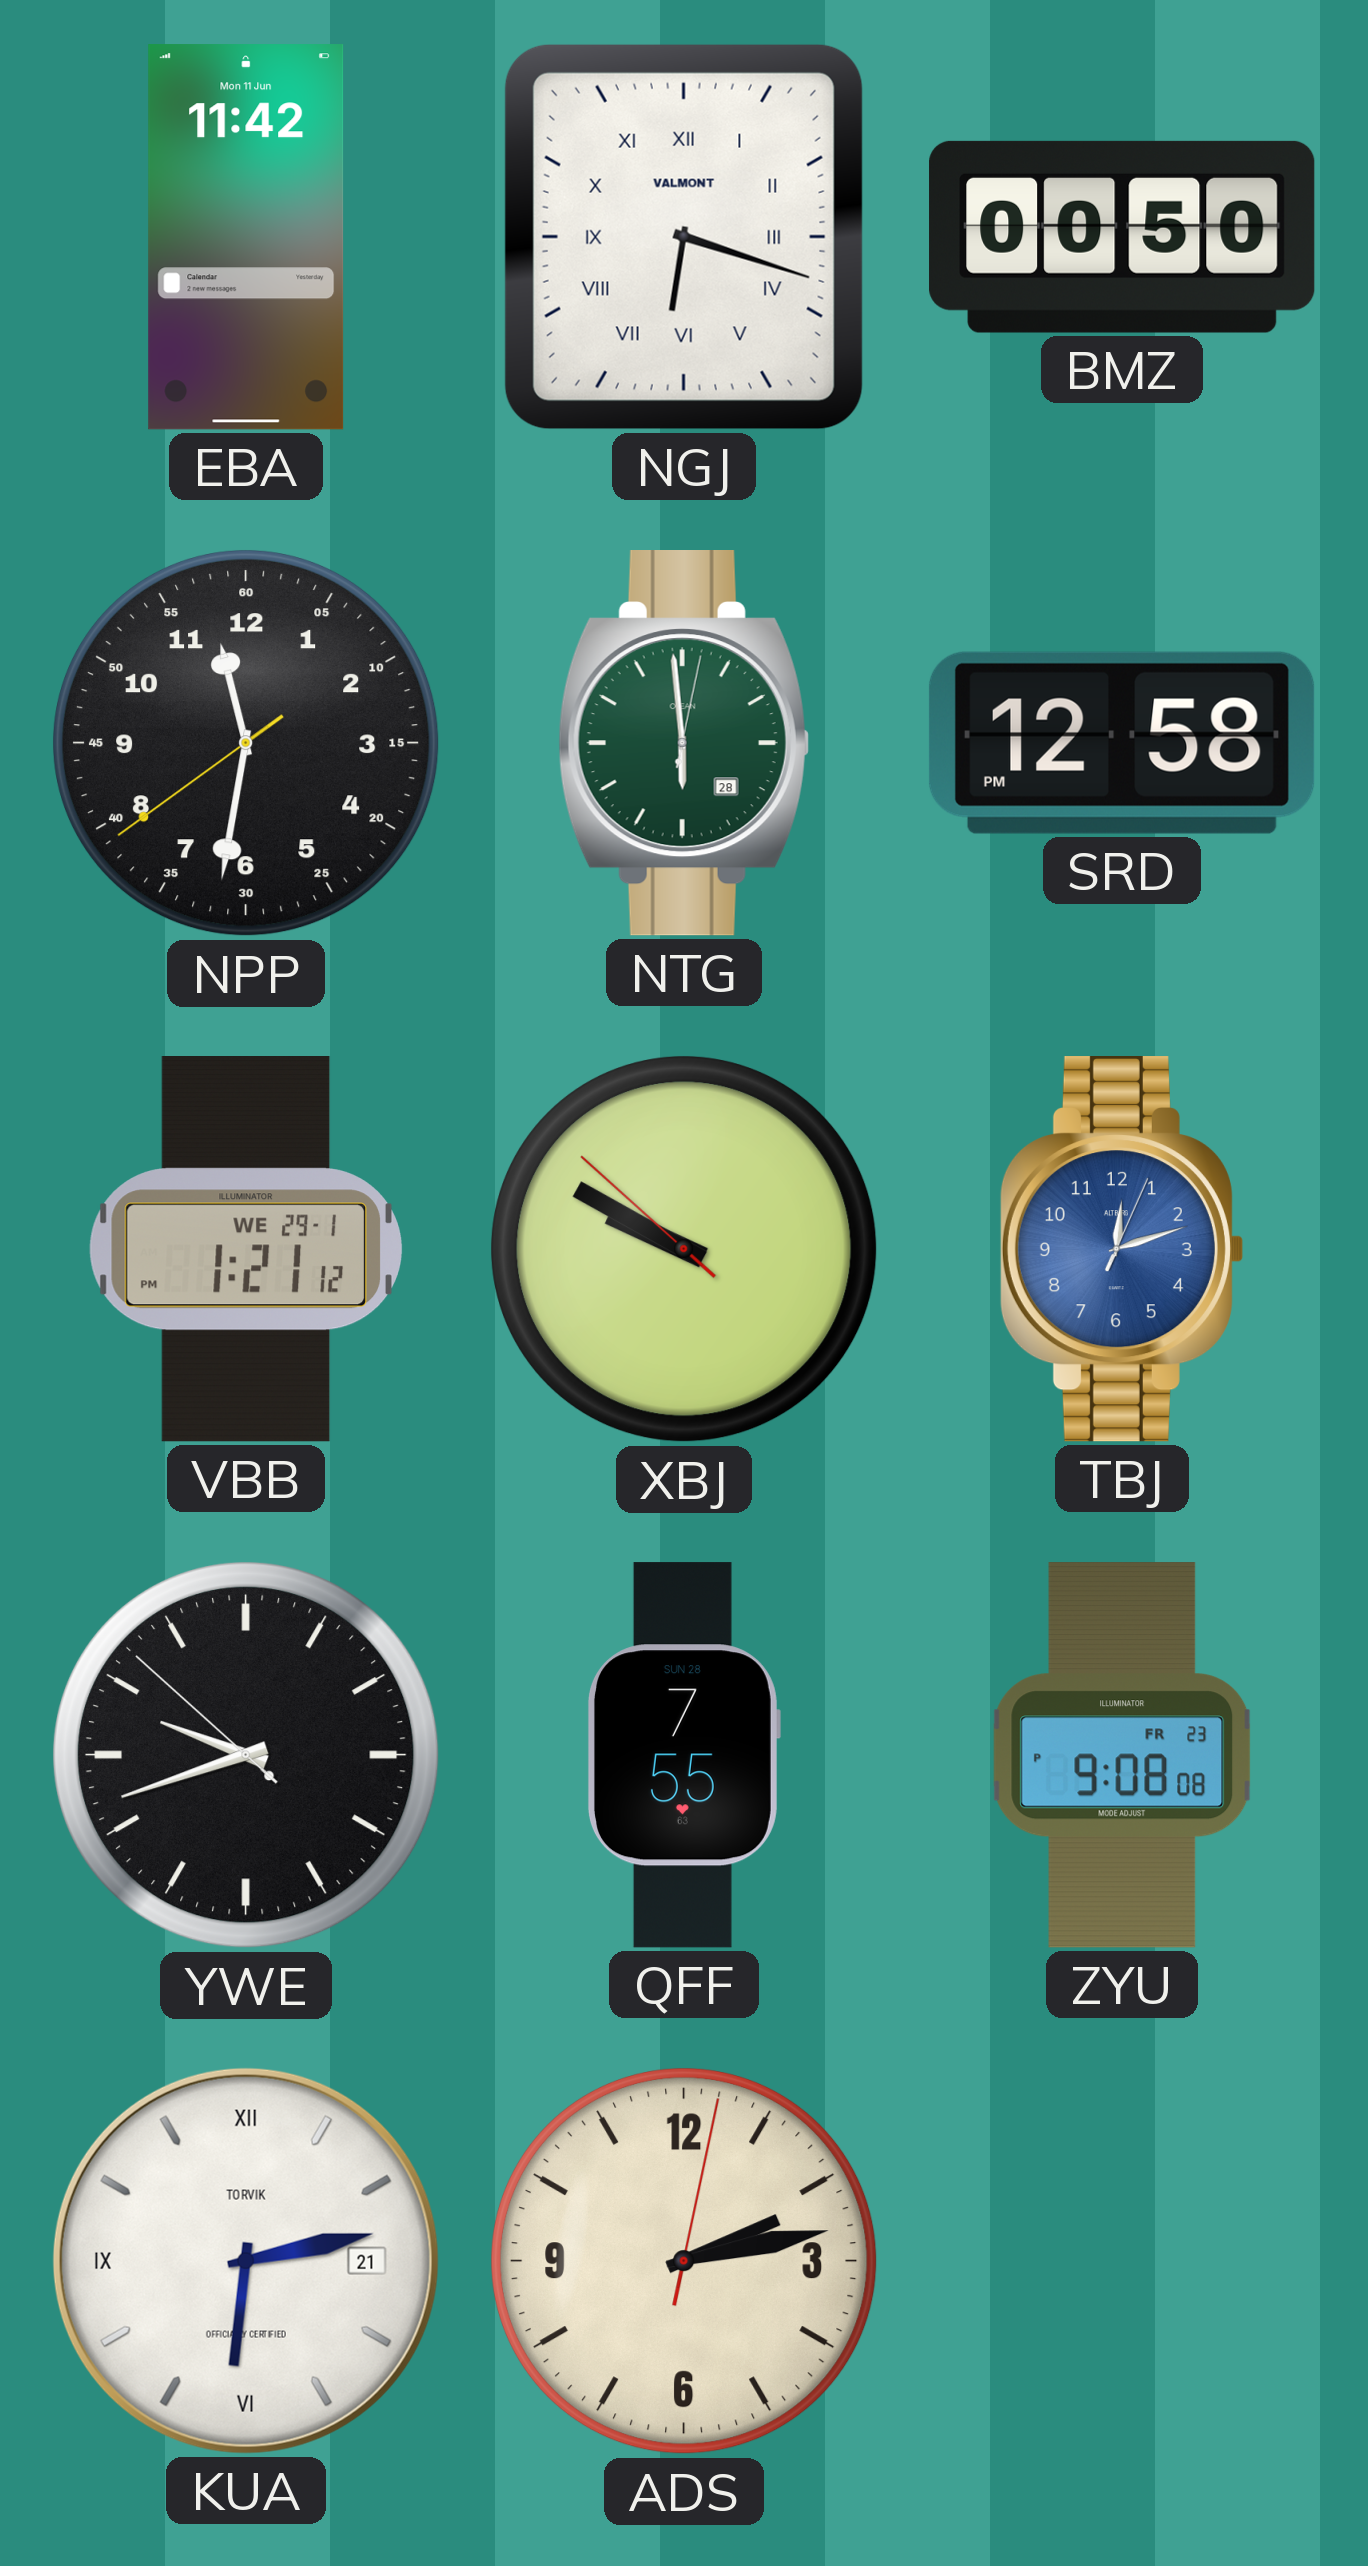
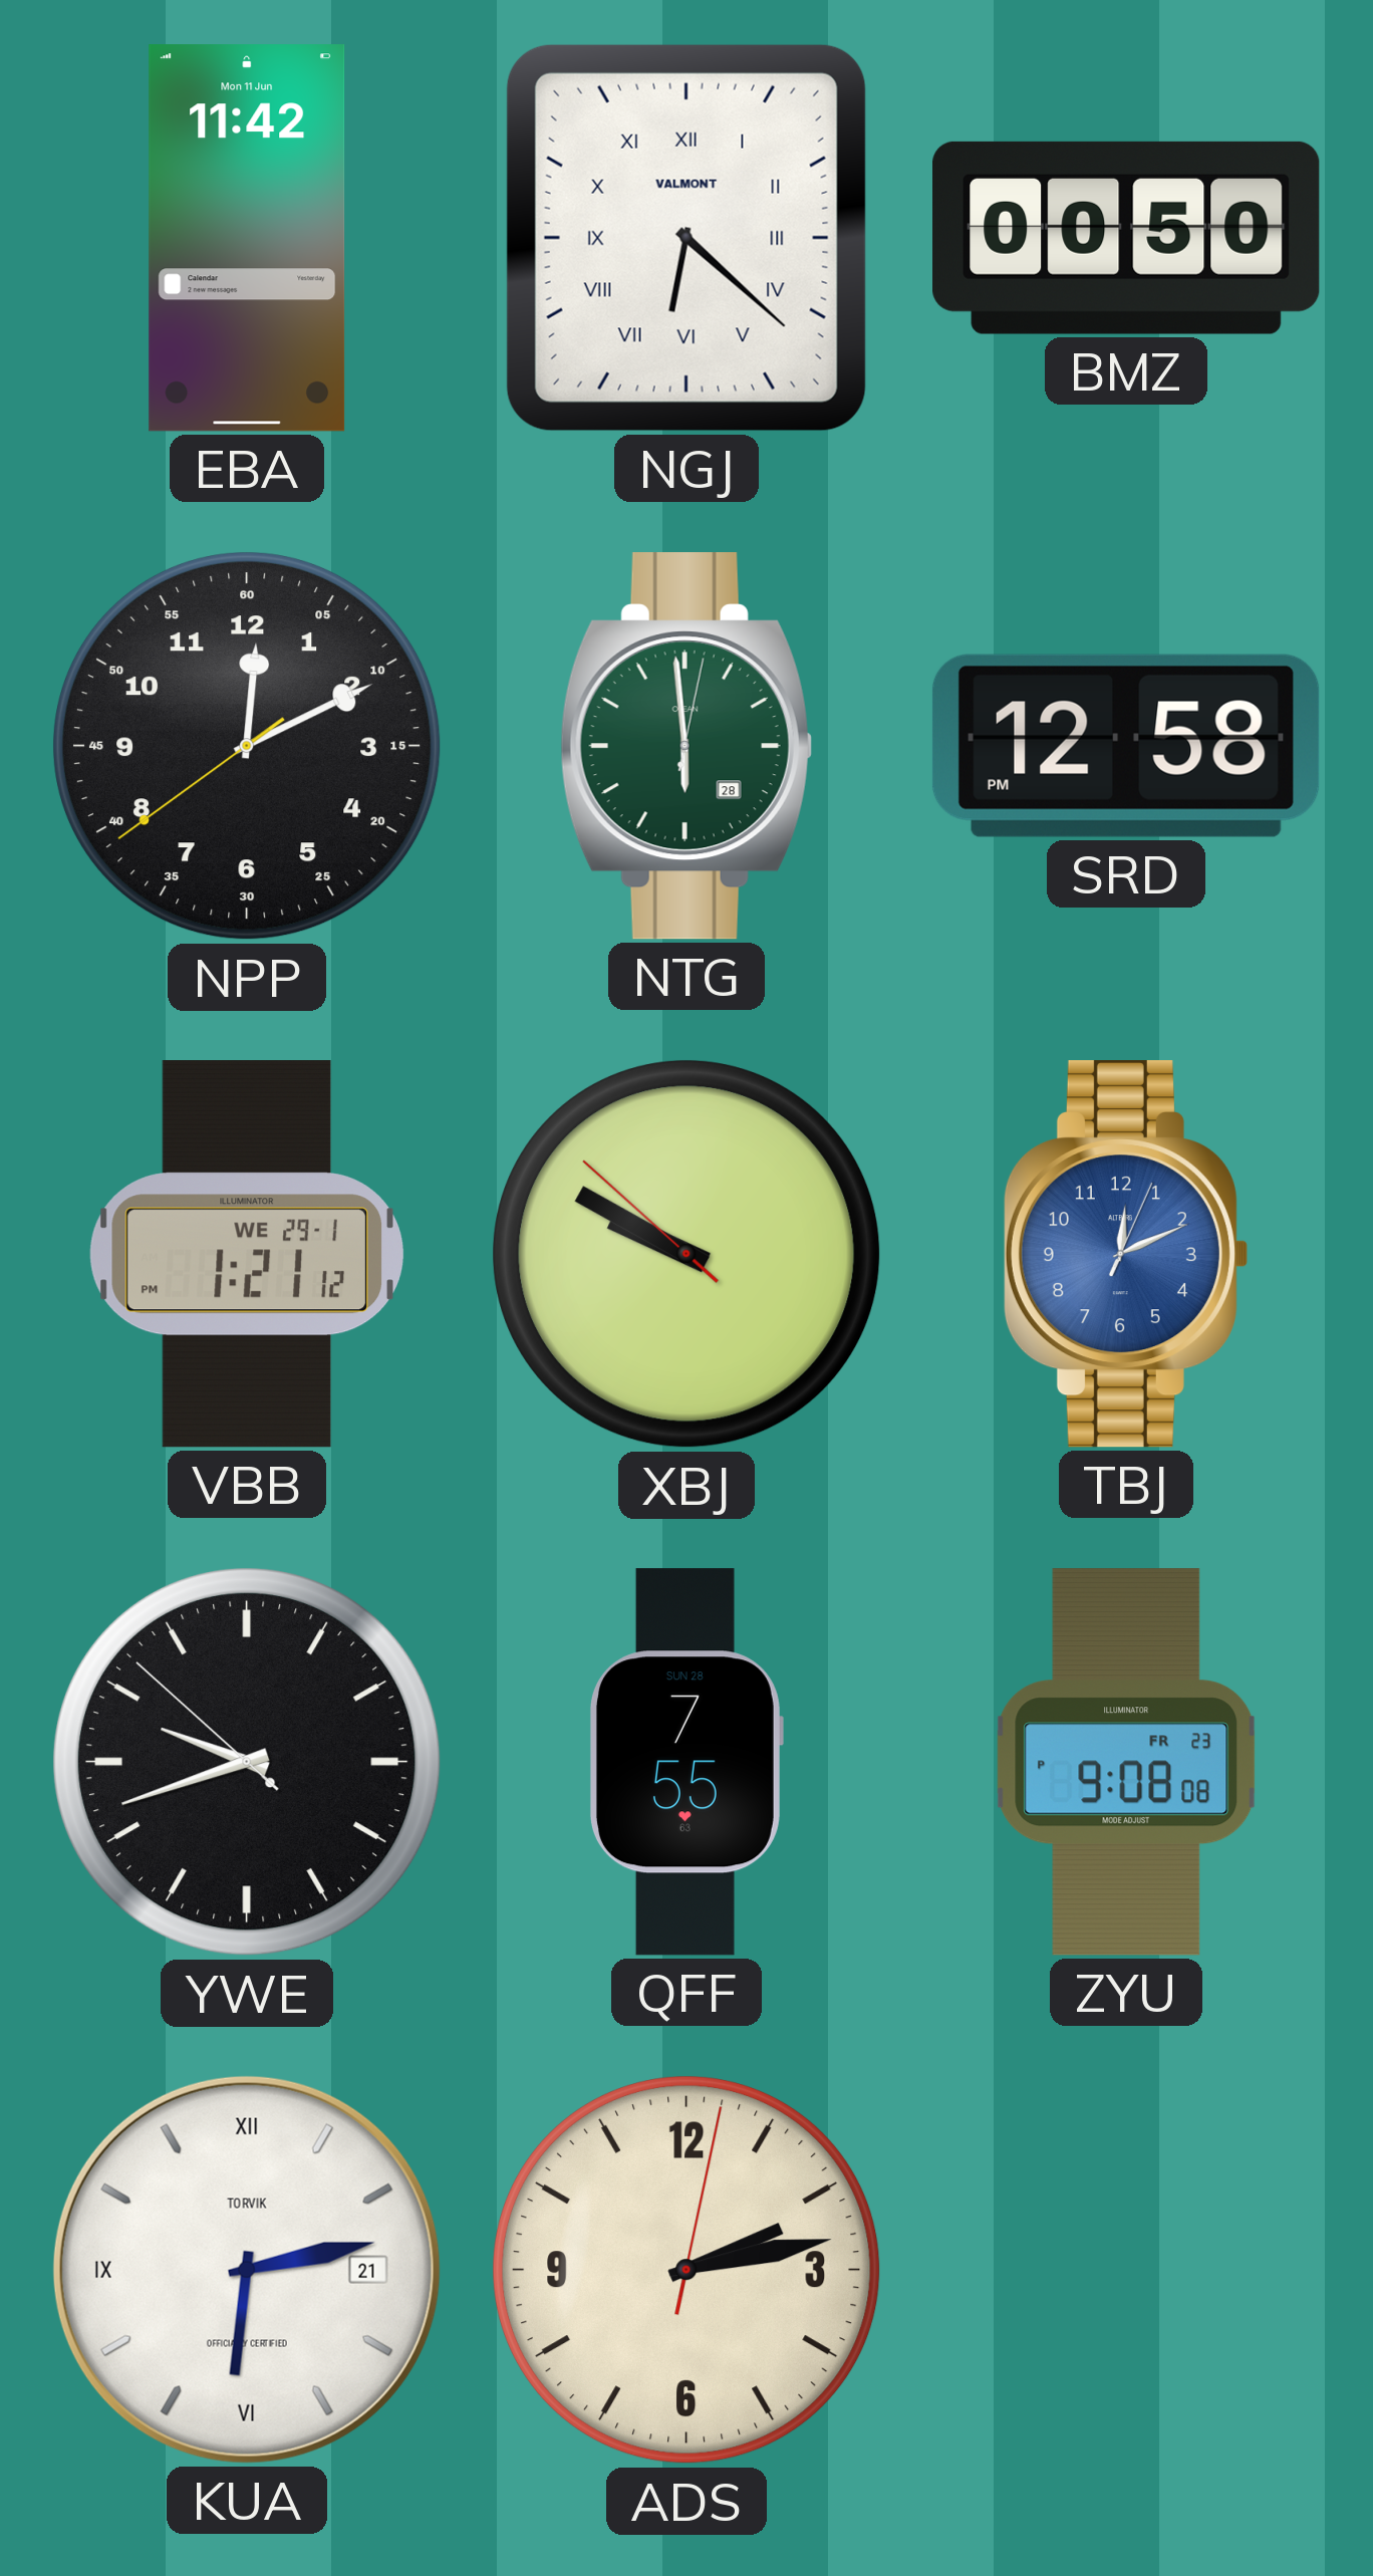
NGJ: 6:18 -> 6:22
NPP: 11:31 -> 12:10
TBJ: 12:12 -> 12:11
